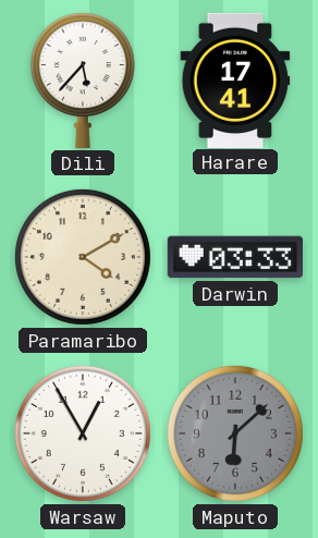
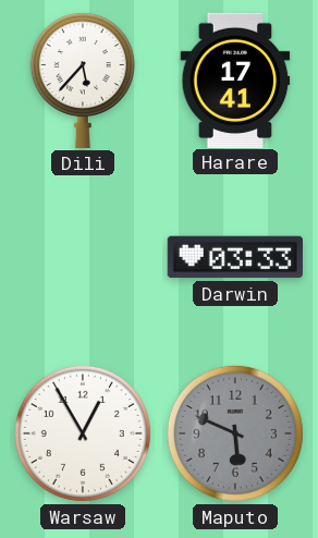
Paramaribo: 4:10 -> none
Maputo: 6:08 -> 5:49
